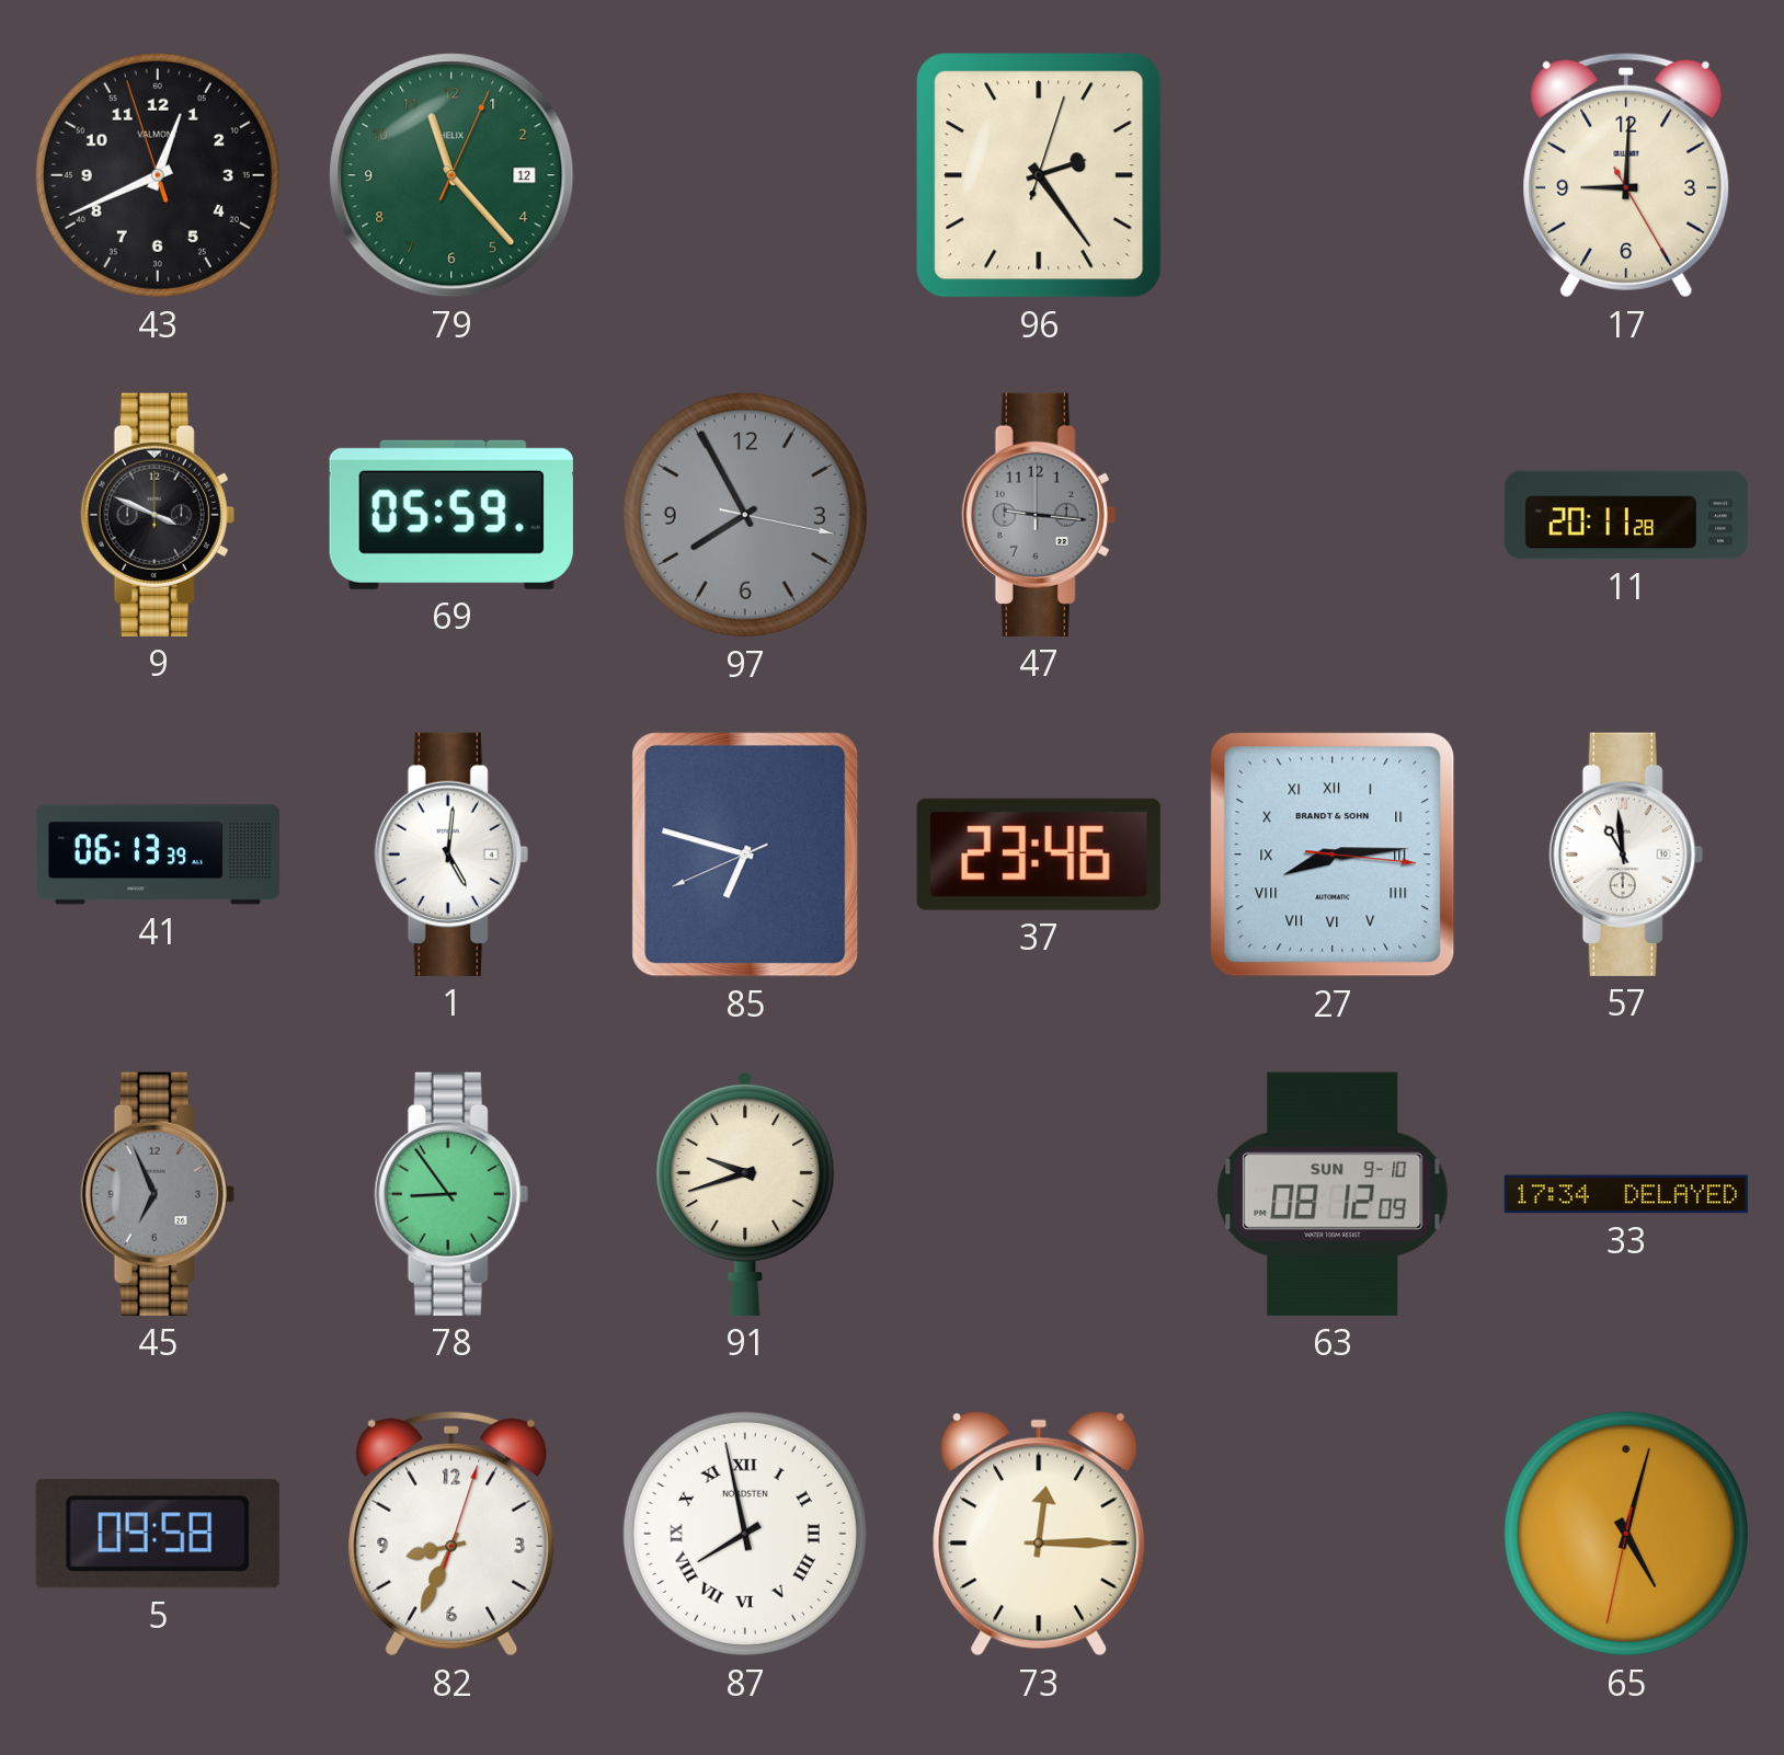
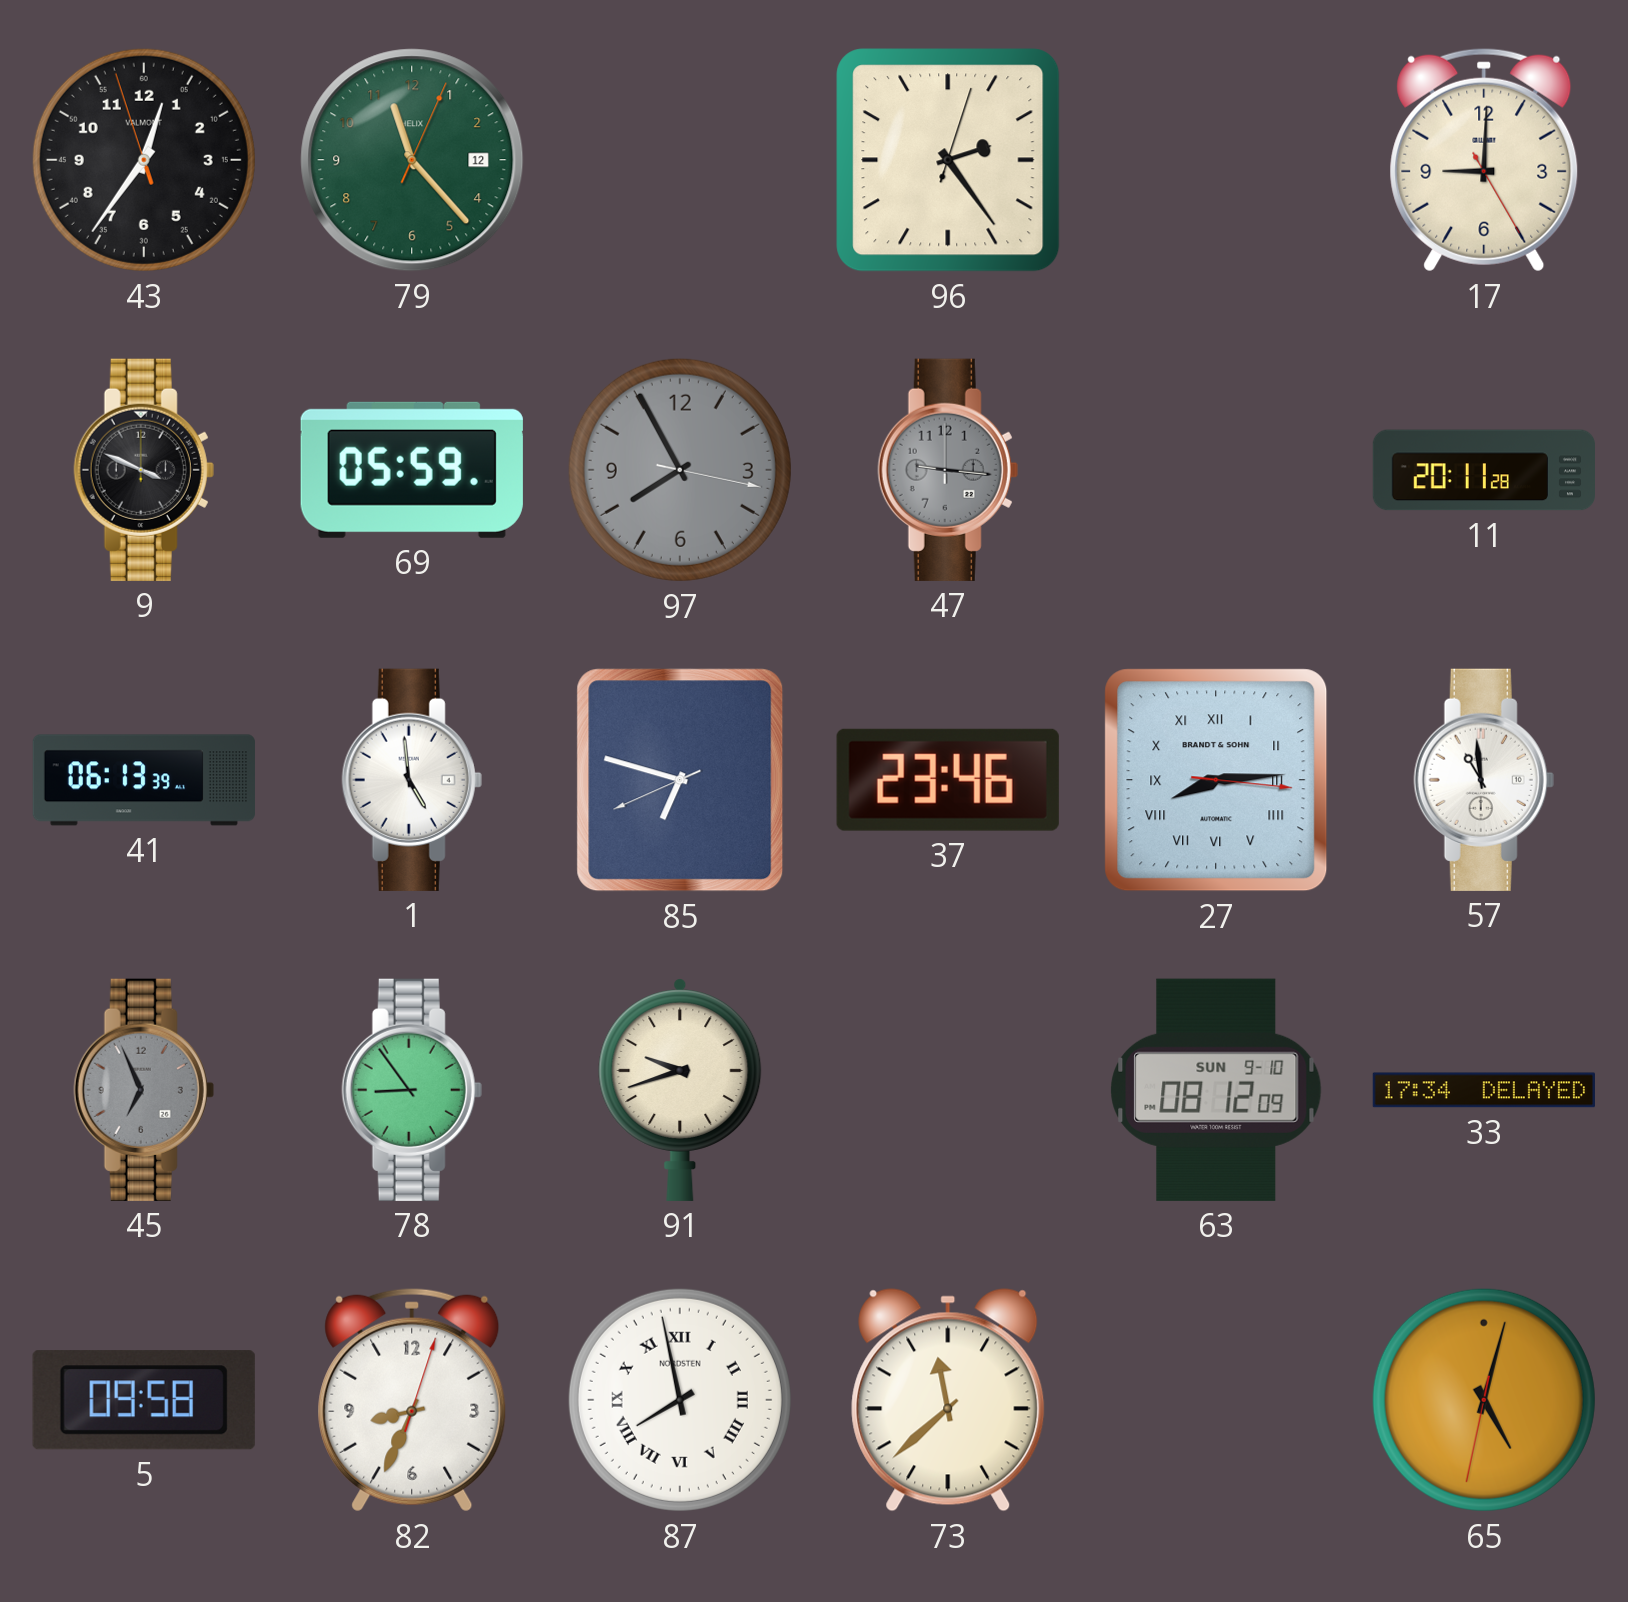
43: 12:40 -> 12:35
1: 5:01 -> 4:59
73: 12:15 -> 11:38
